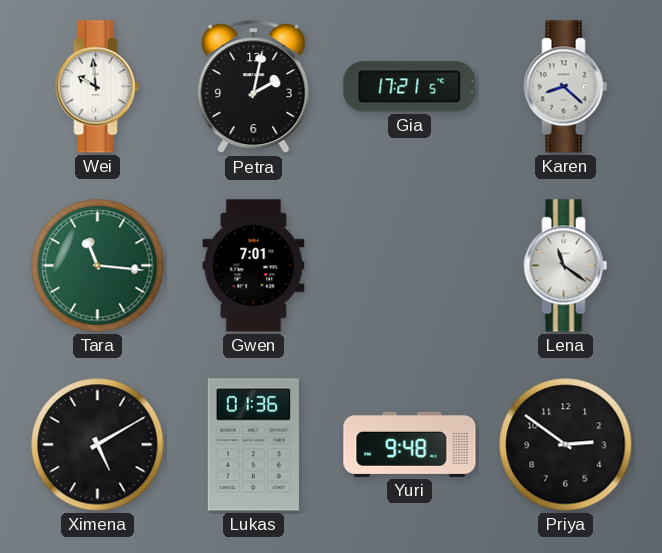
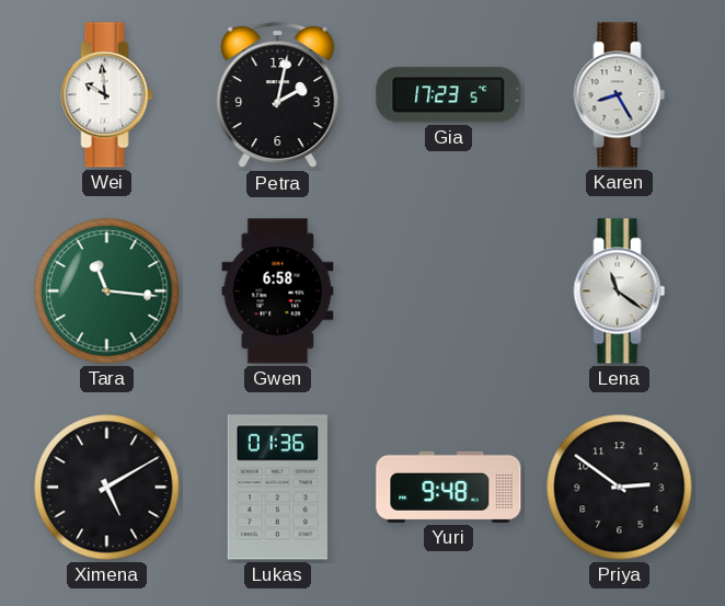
Gia: 17:21 -> 17:23
Karen: 8:22 -> 8:25
Gwen: 7:01 -> 6:58
